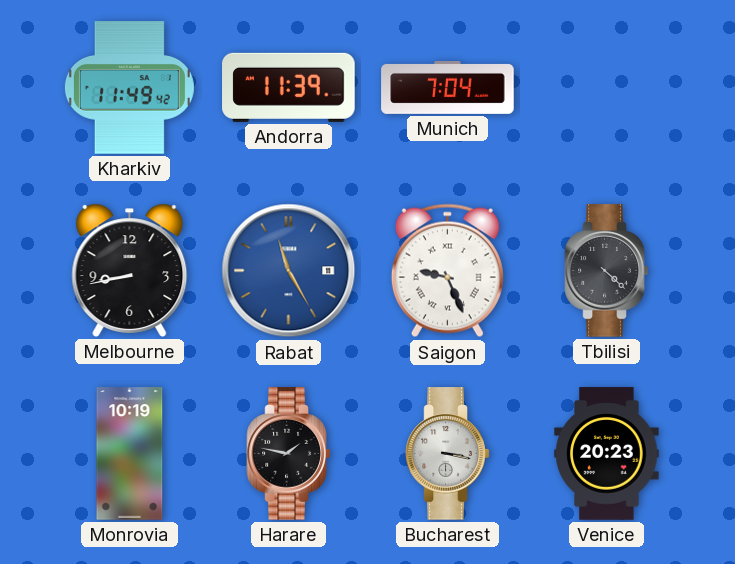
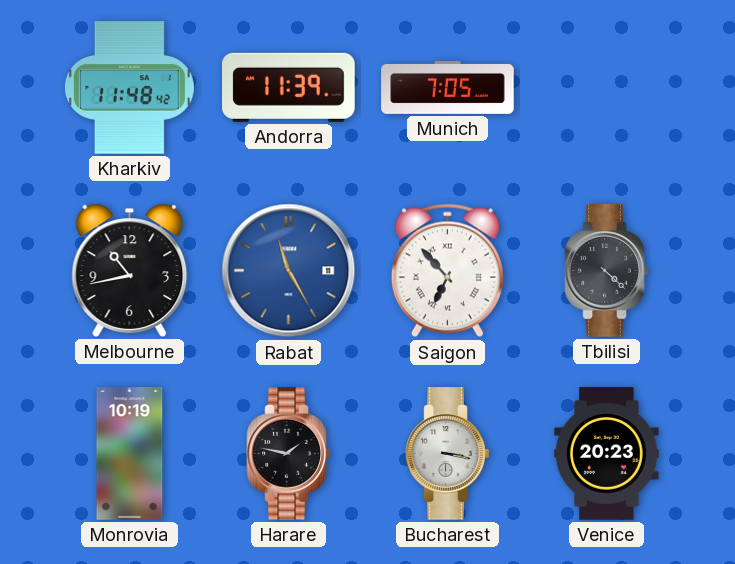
Kharkiv: 11:49 -> 11:48
Munich: 7:04 -> 7:05
Melbourne: 8:43 -> 10:43
Saigon: 9:26 -> 6:53
